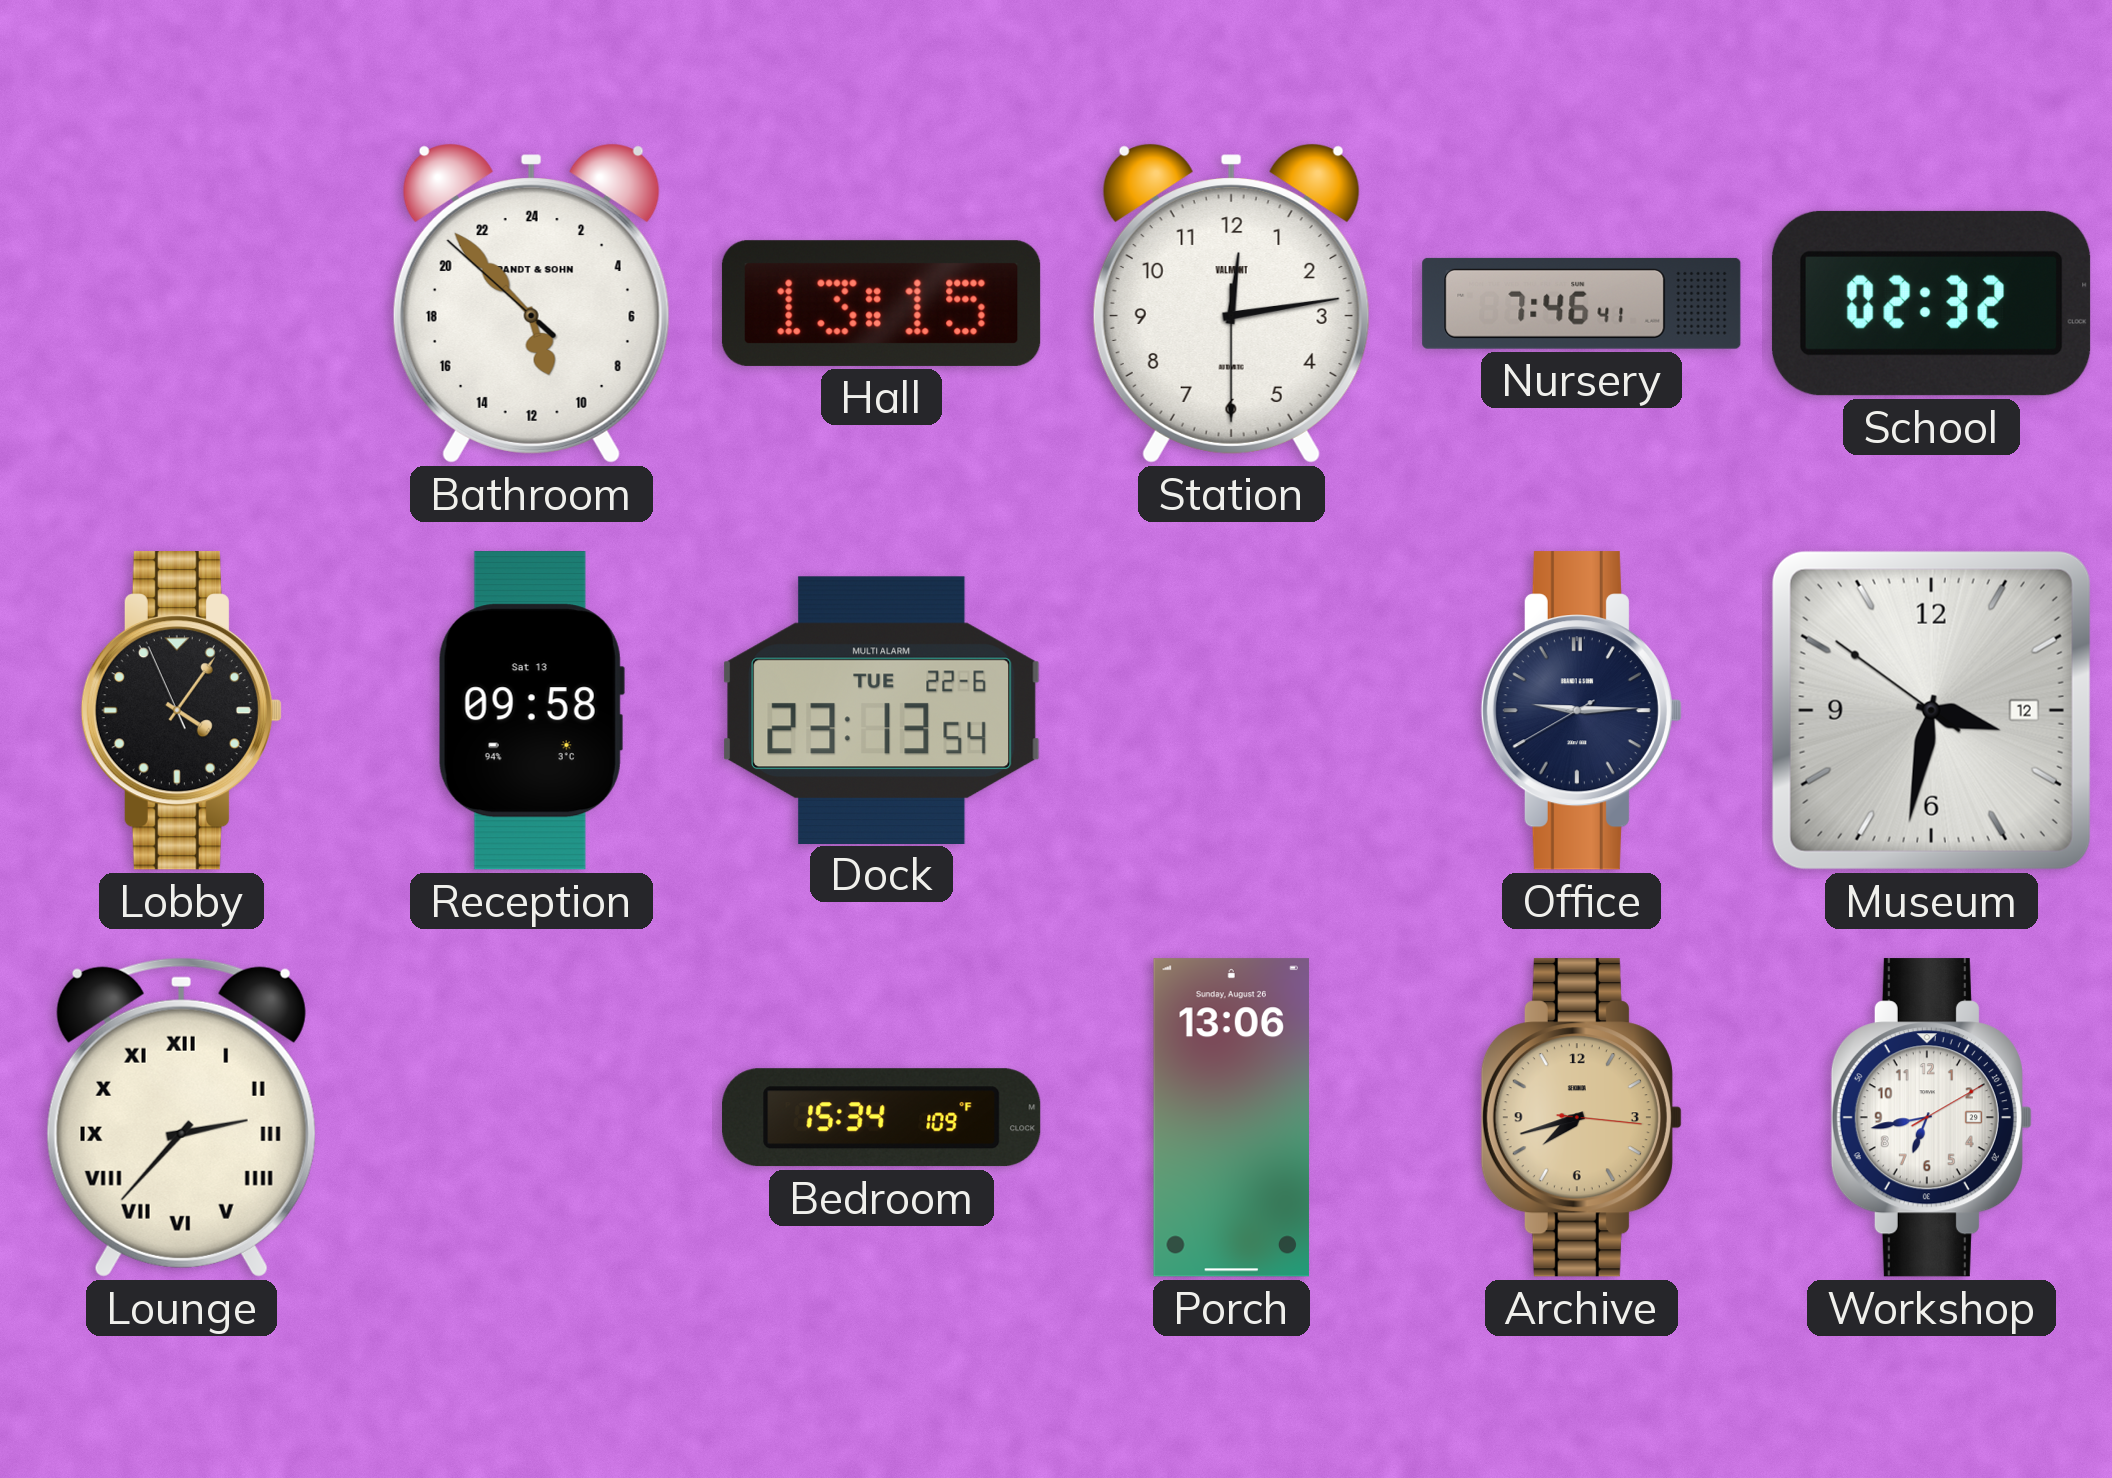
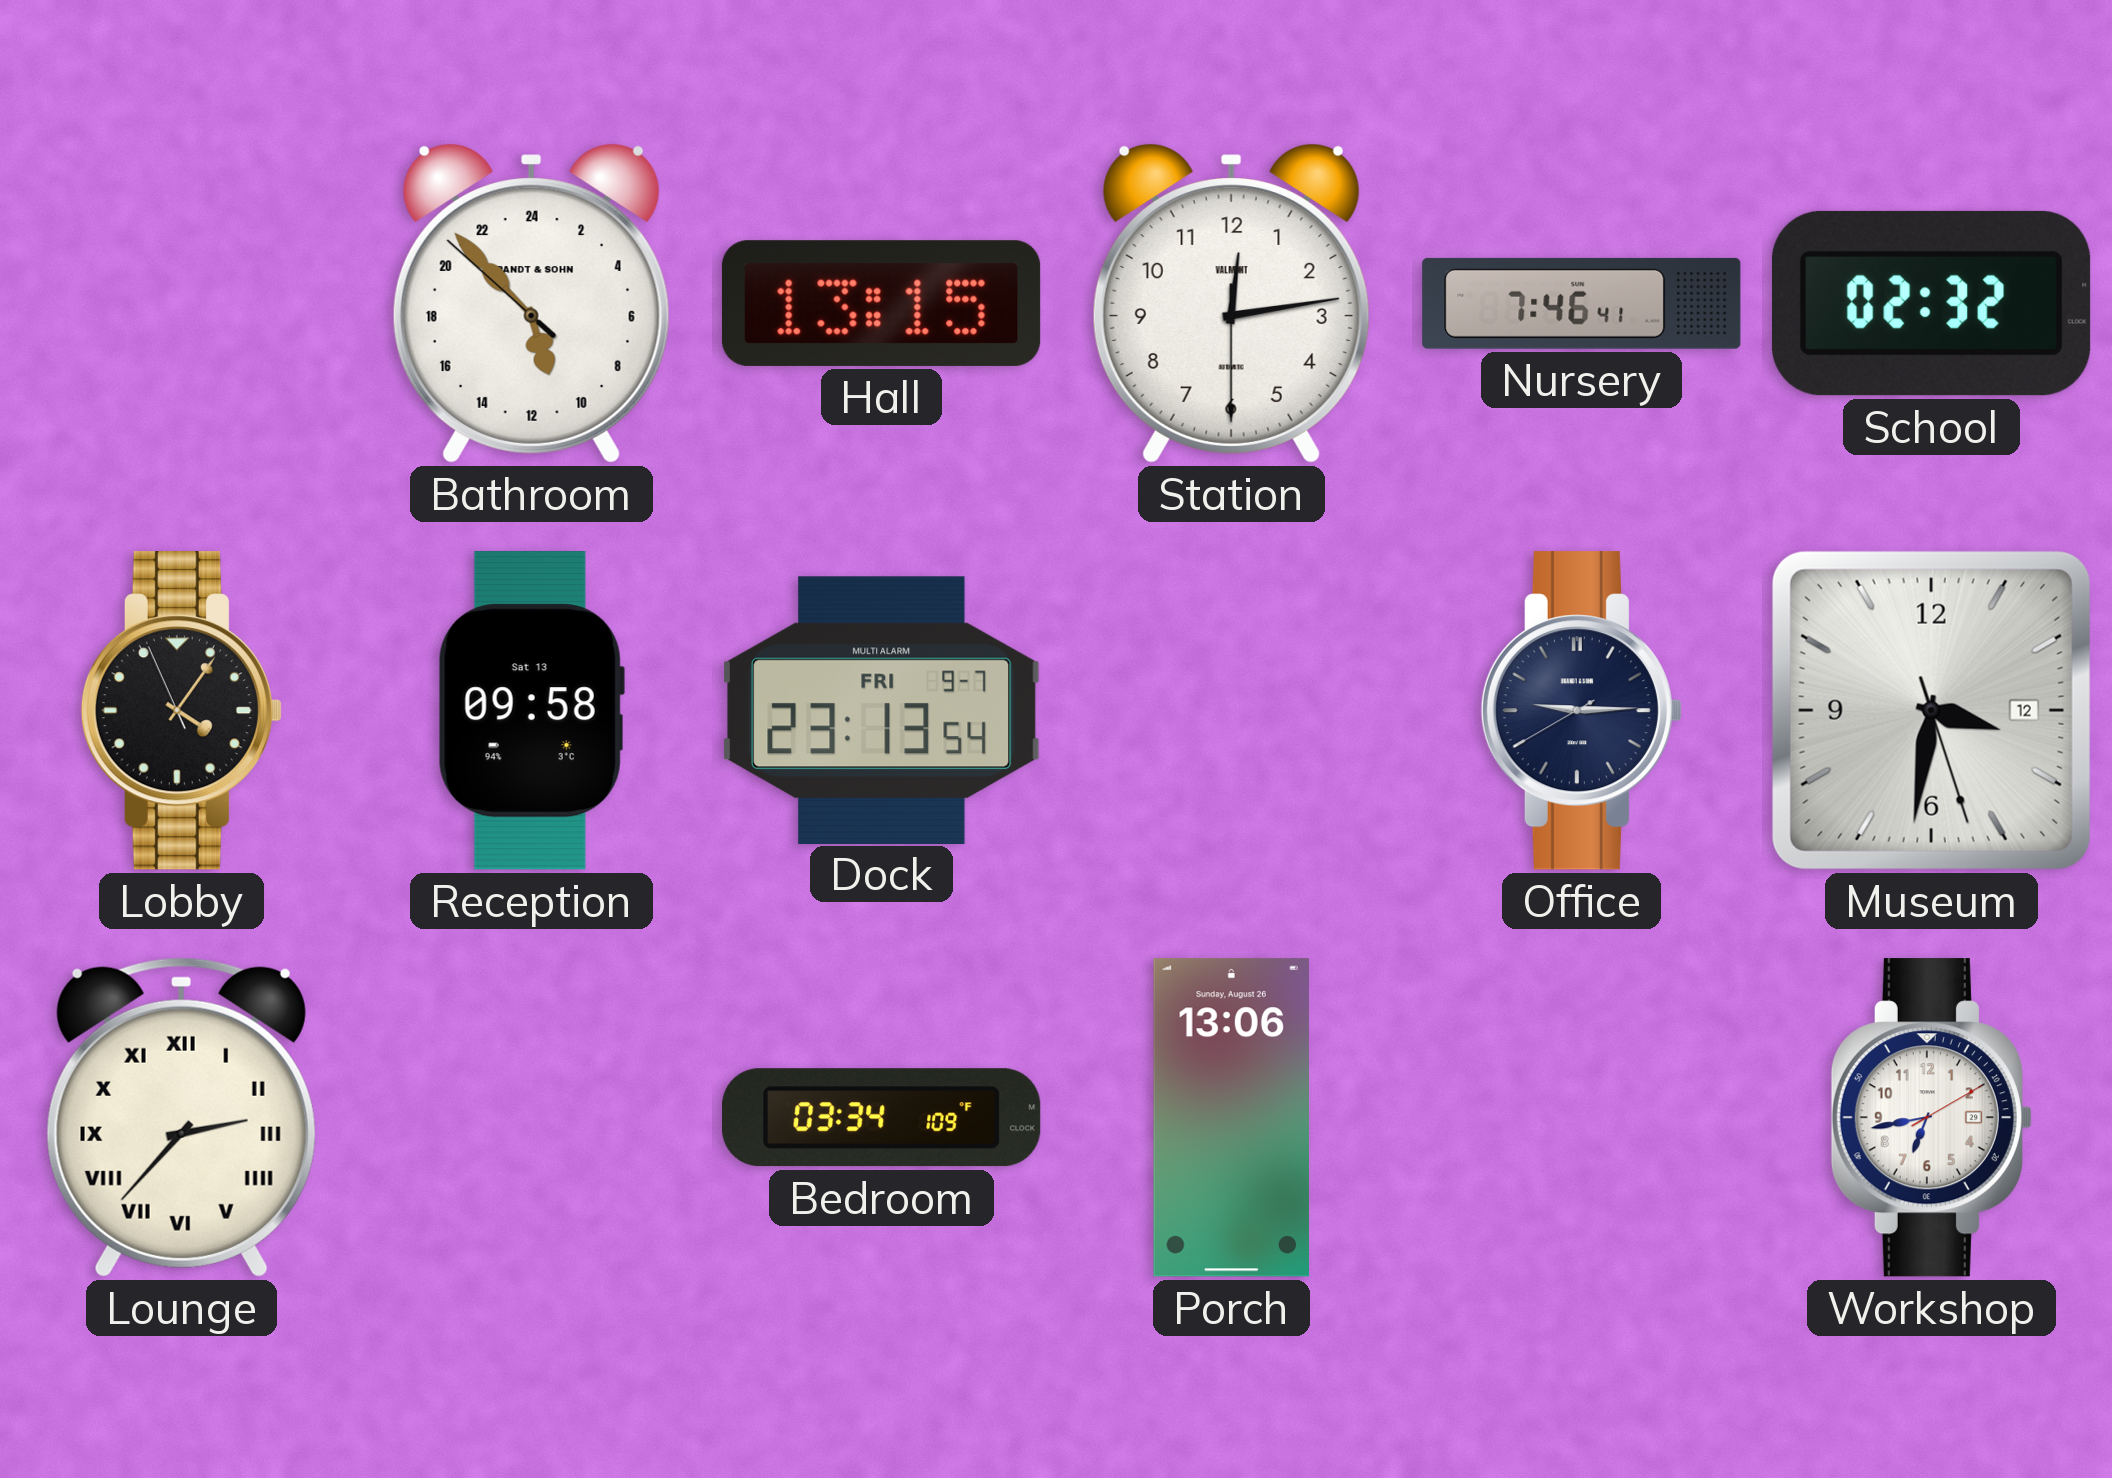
Dock date: TUE 22-6 -> FRI 9-7
Museum: 3:31:51 -> 3:31:27
Bedroom: 15:34 -> 03:34
Archive: 7:42 -> none
